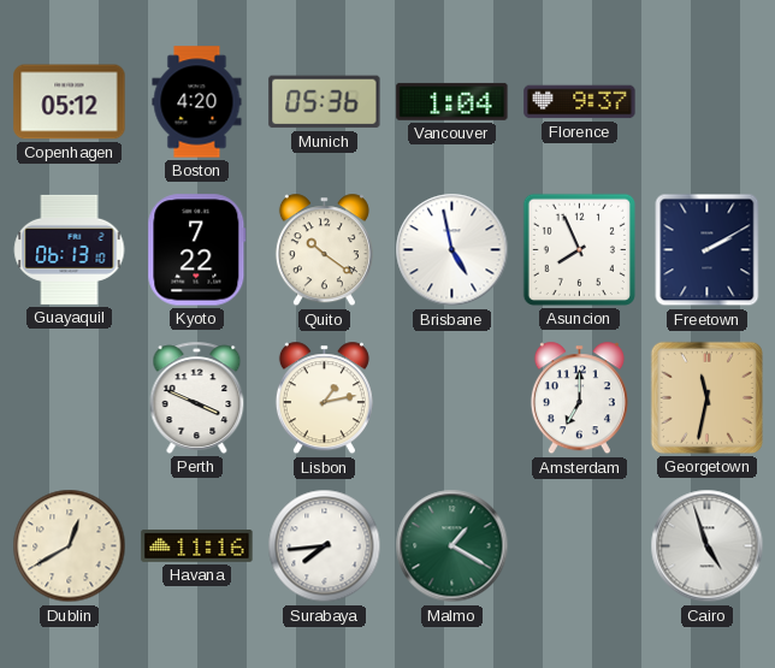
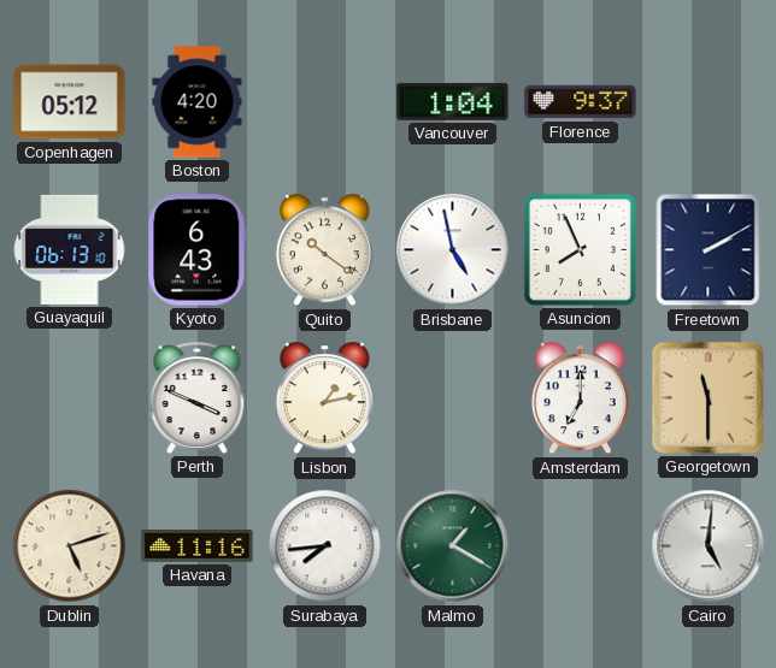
Munich: 05:36 -> none
Kyoto: 7:22 -> 6:43
Georgetown: 11:32 -> 11:30
Dublin: 12:40 -> 5:12
Cairo: 4:57 -> 5:01
